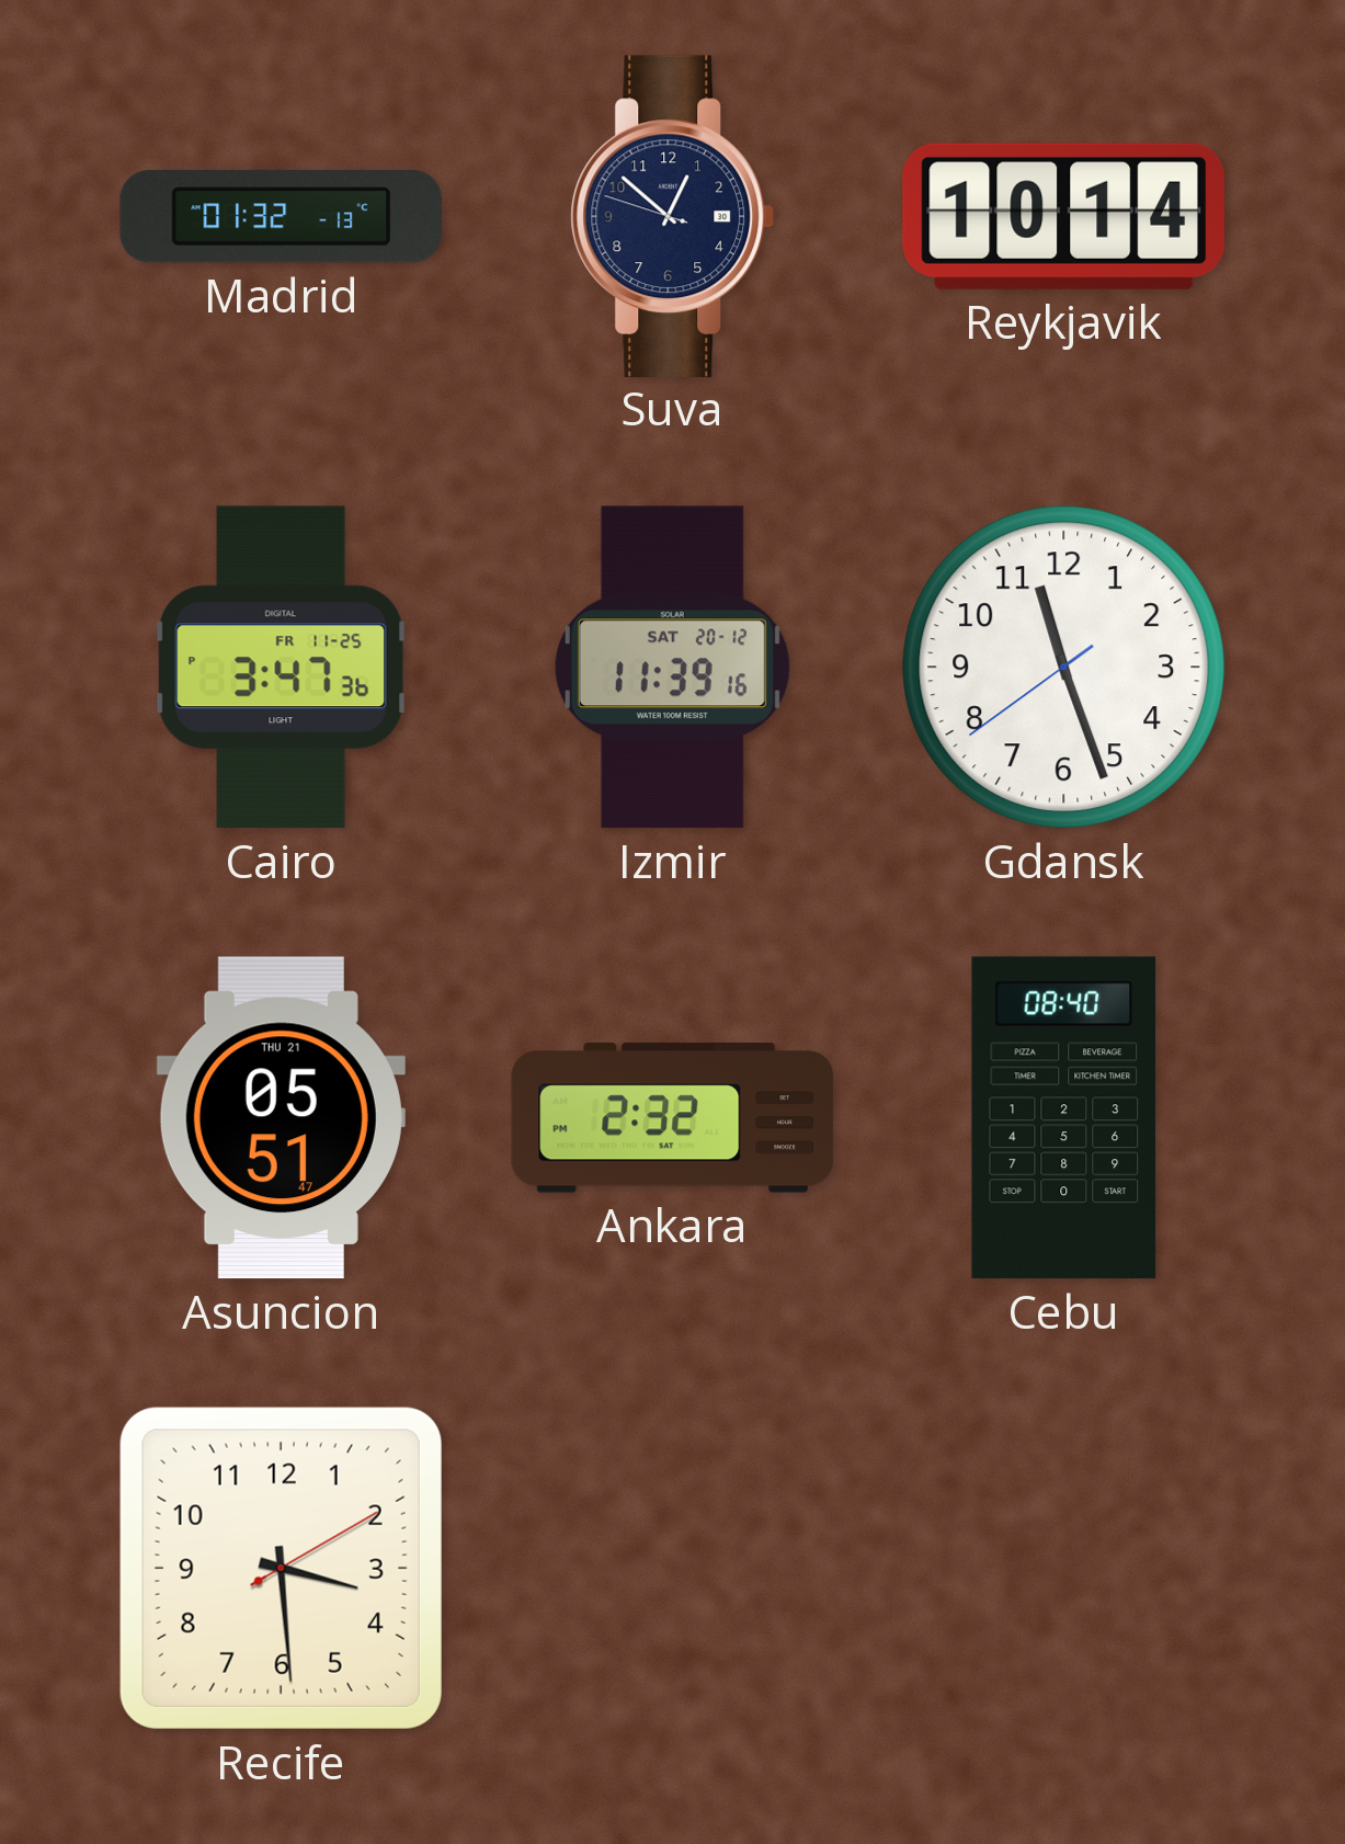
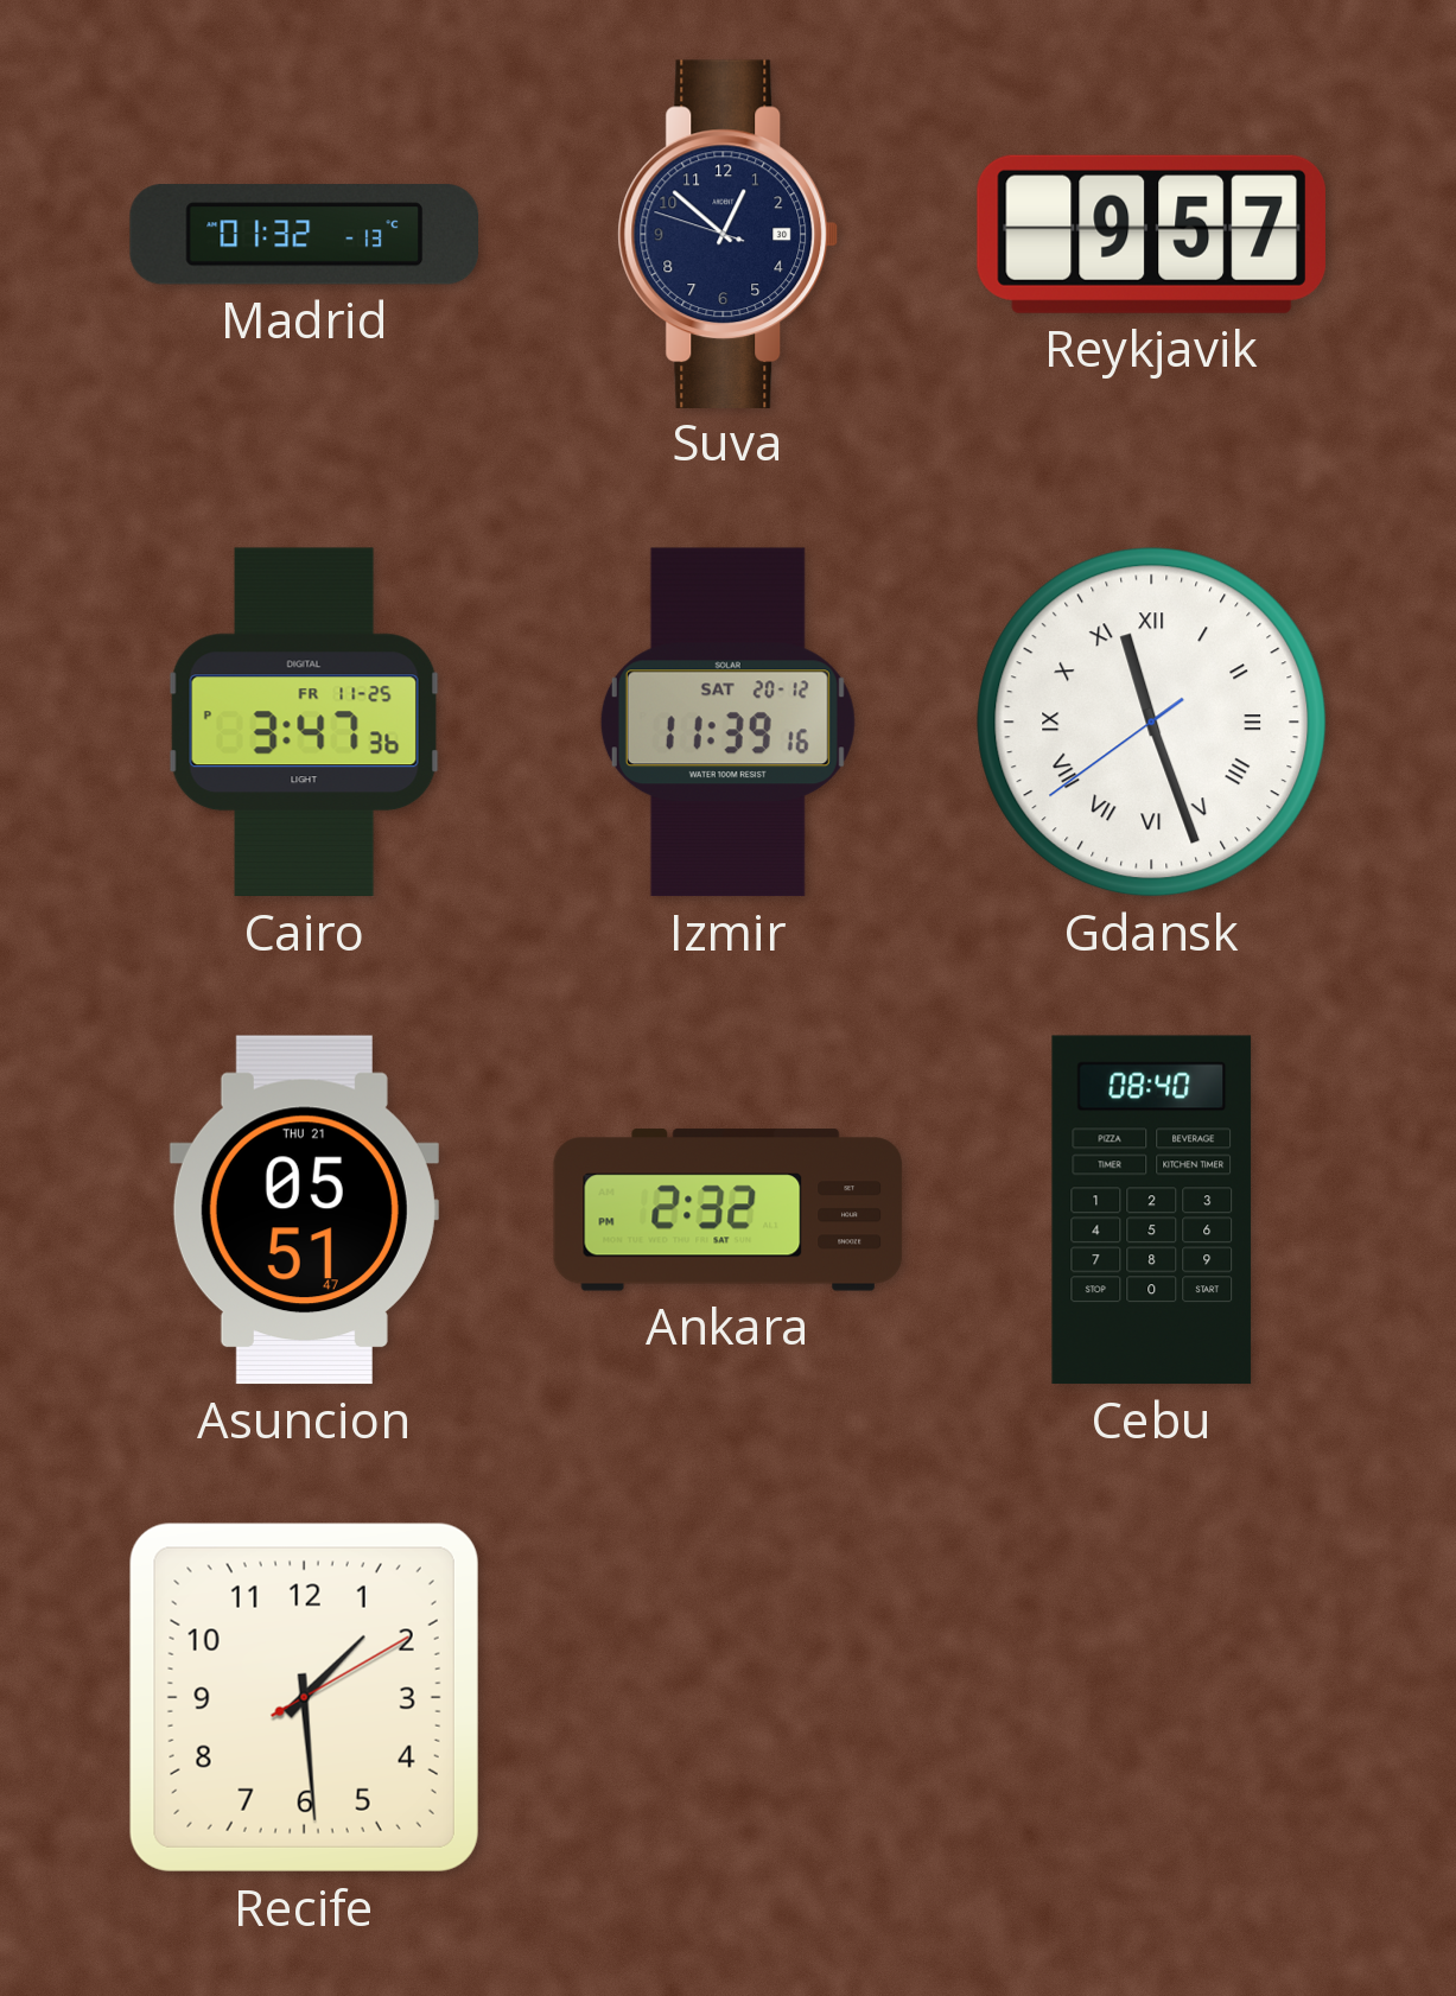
Reykjavik: 10:14 -> 9:57
Gdansk numerals: Arabic -> Roman
Recife: 3:29 -> 1:29
